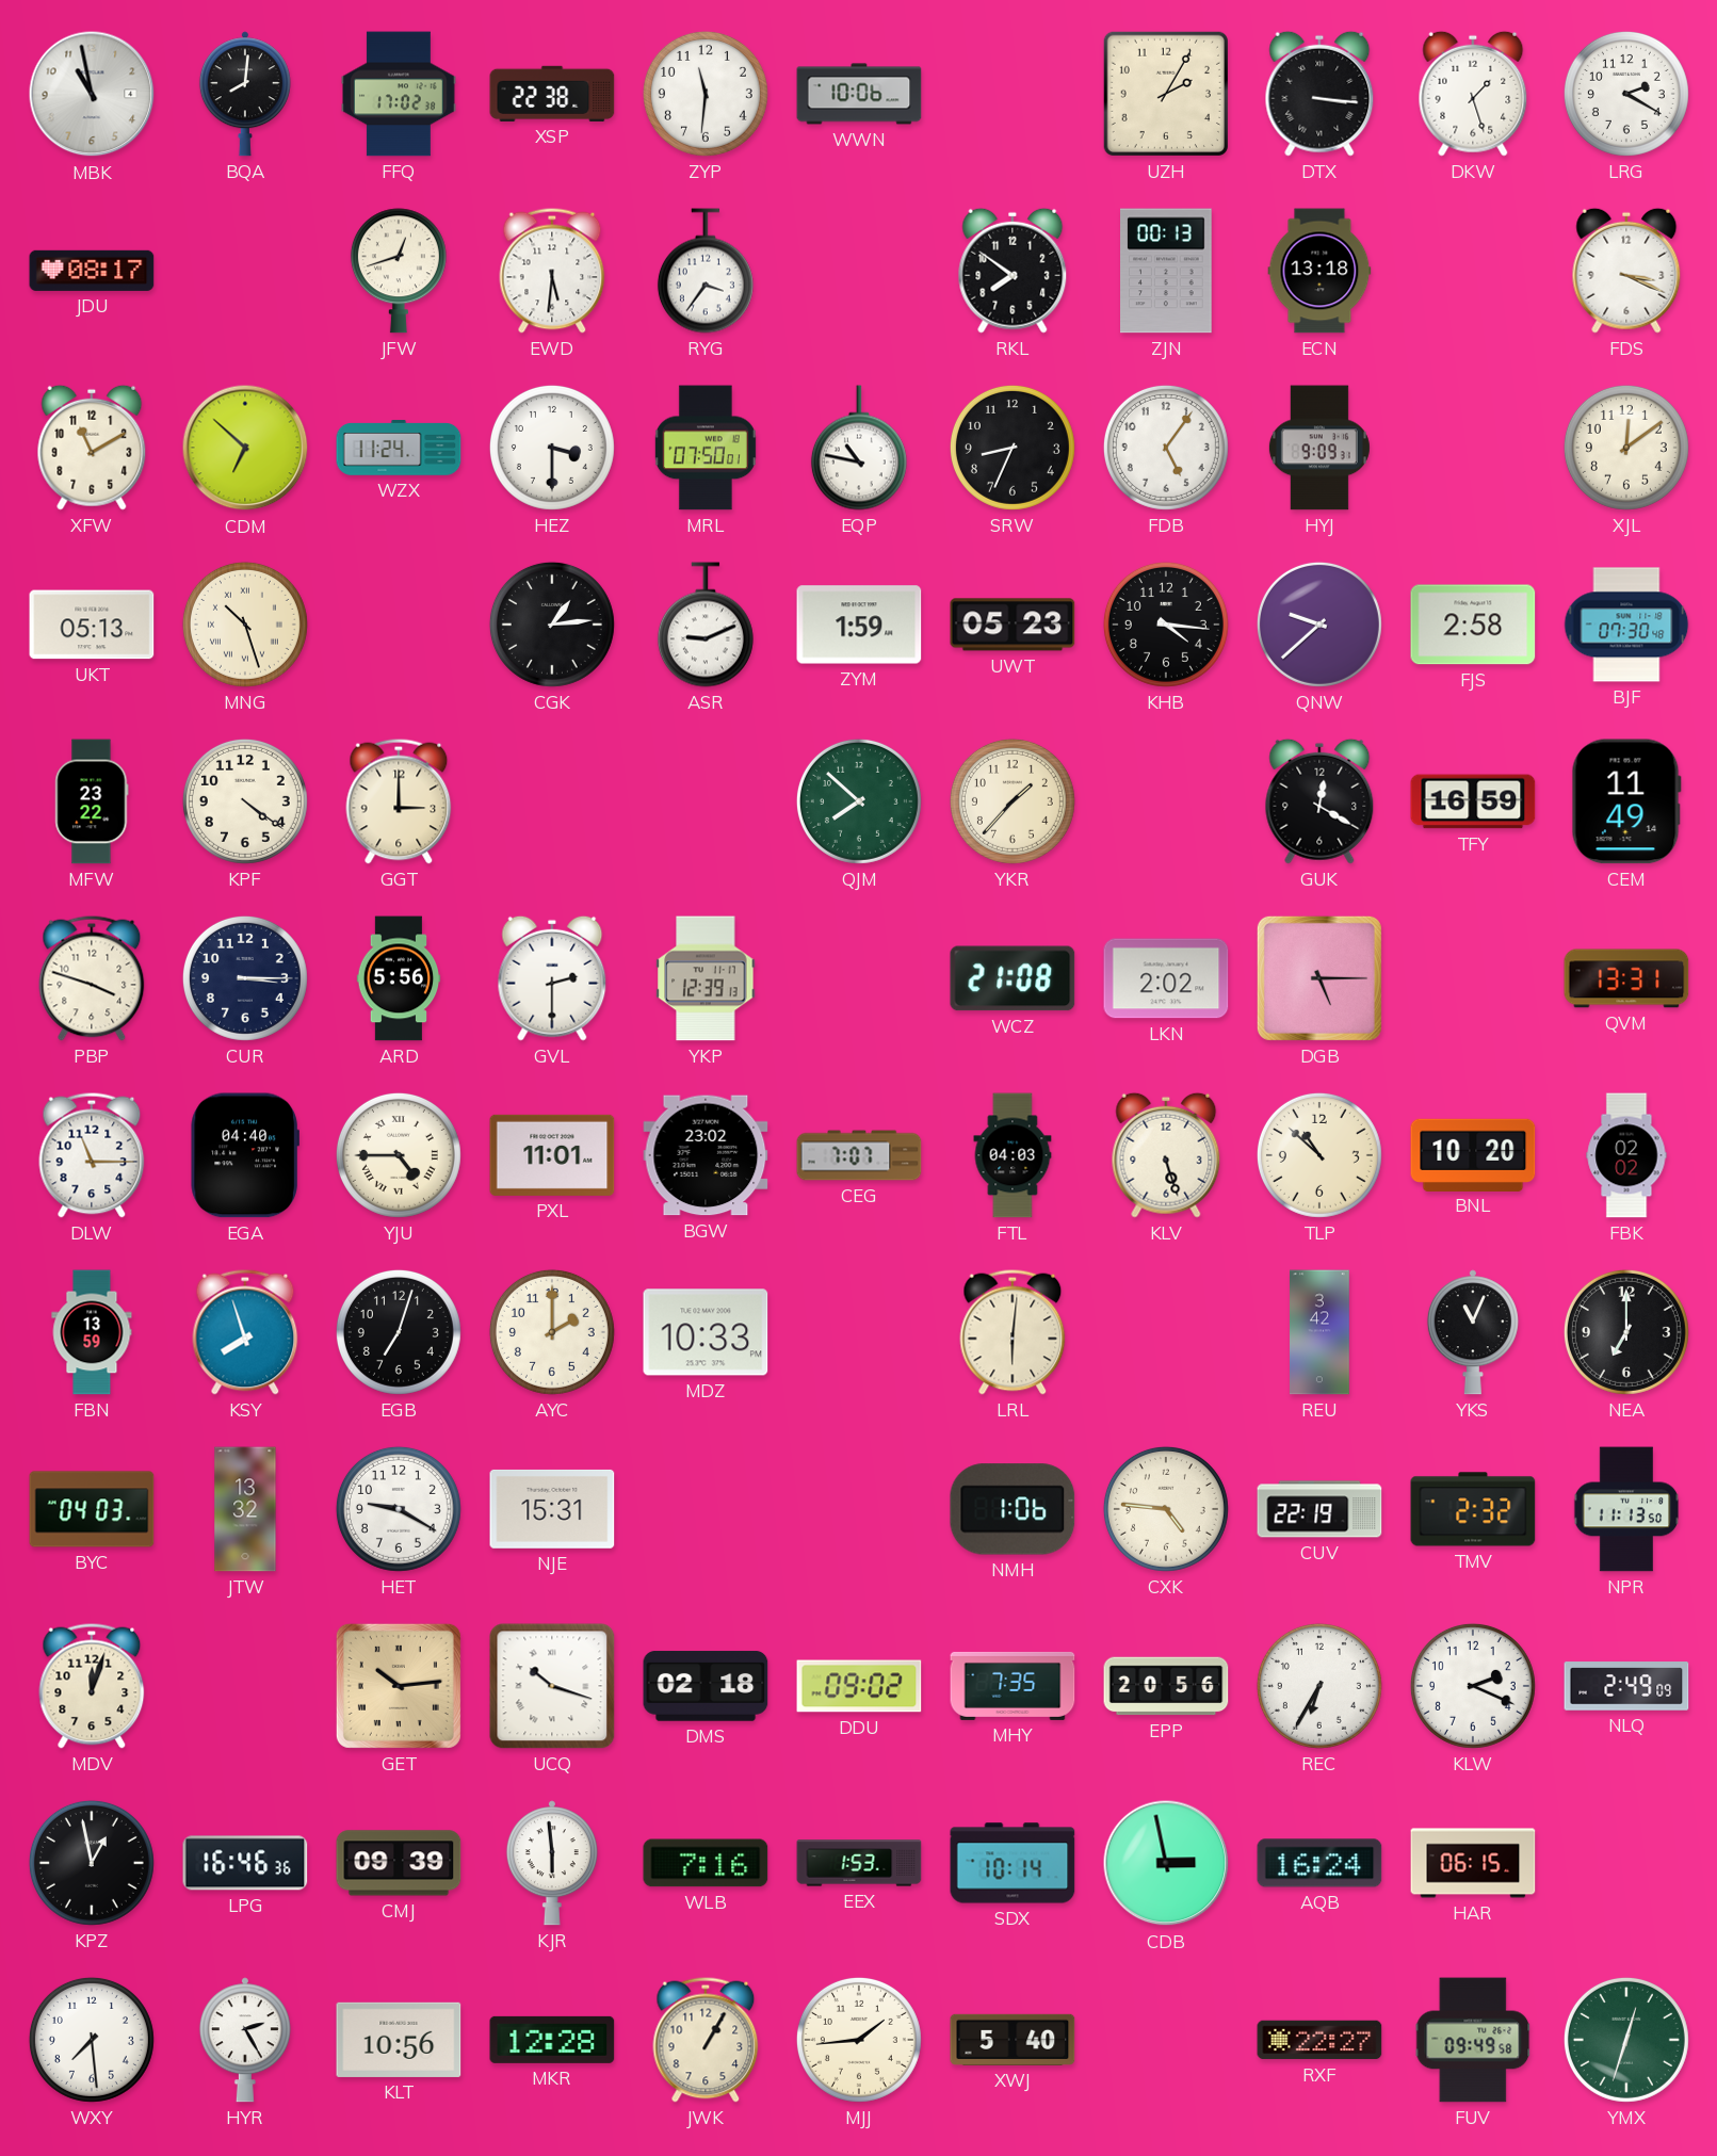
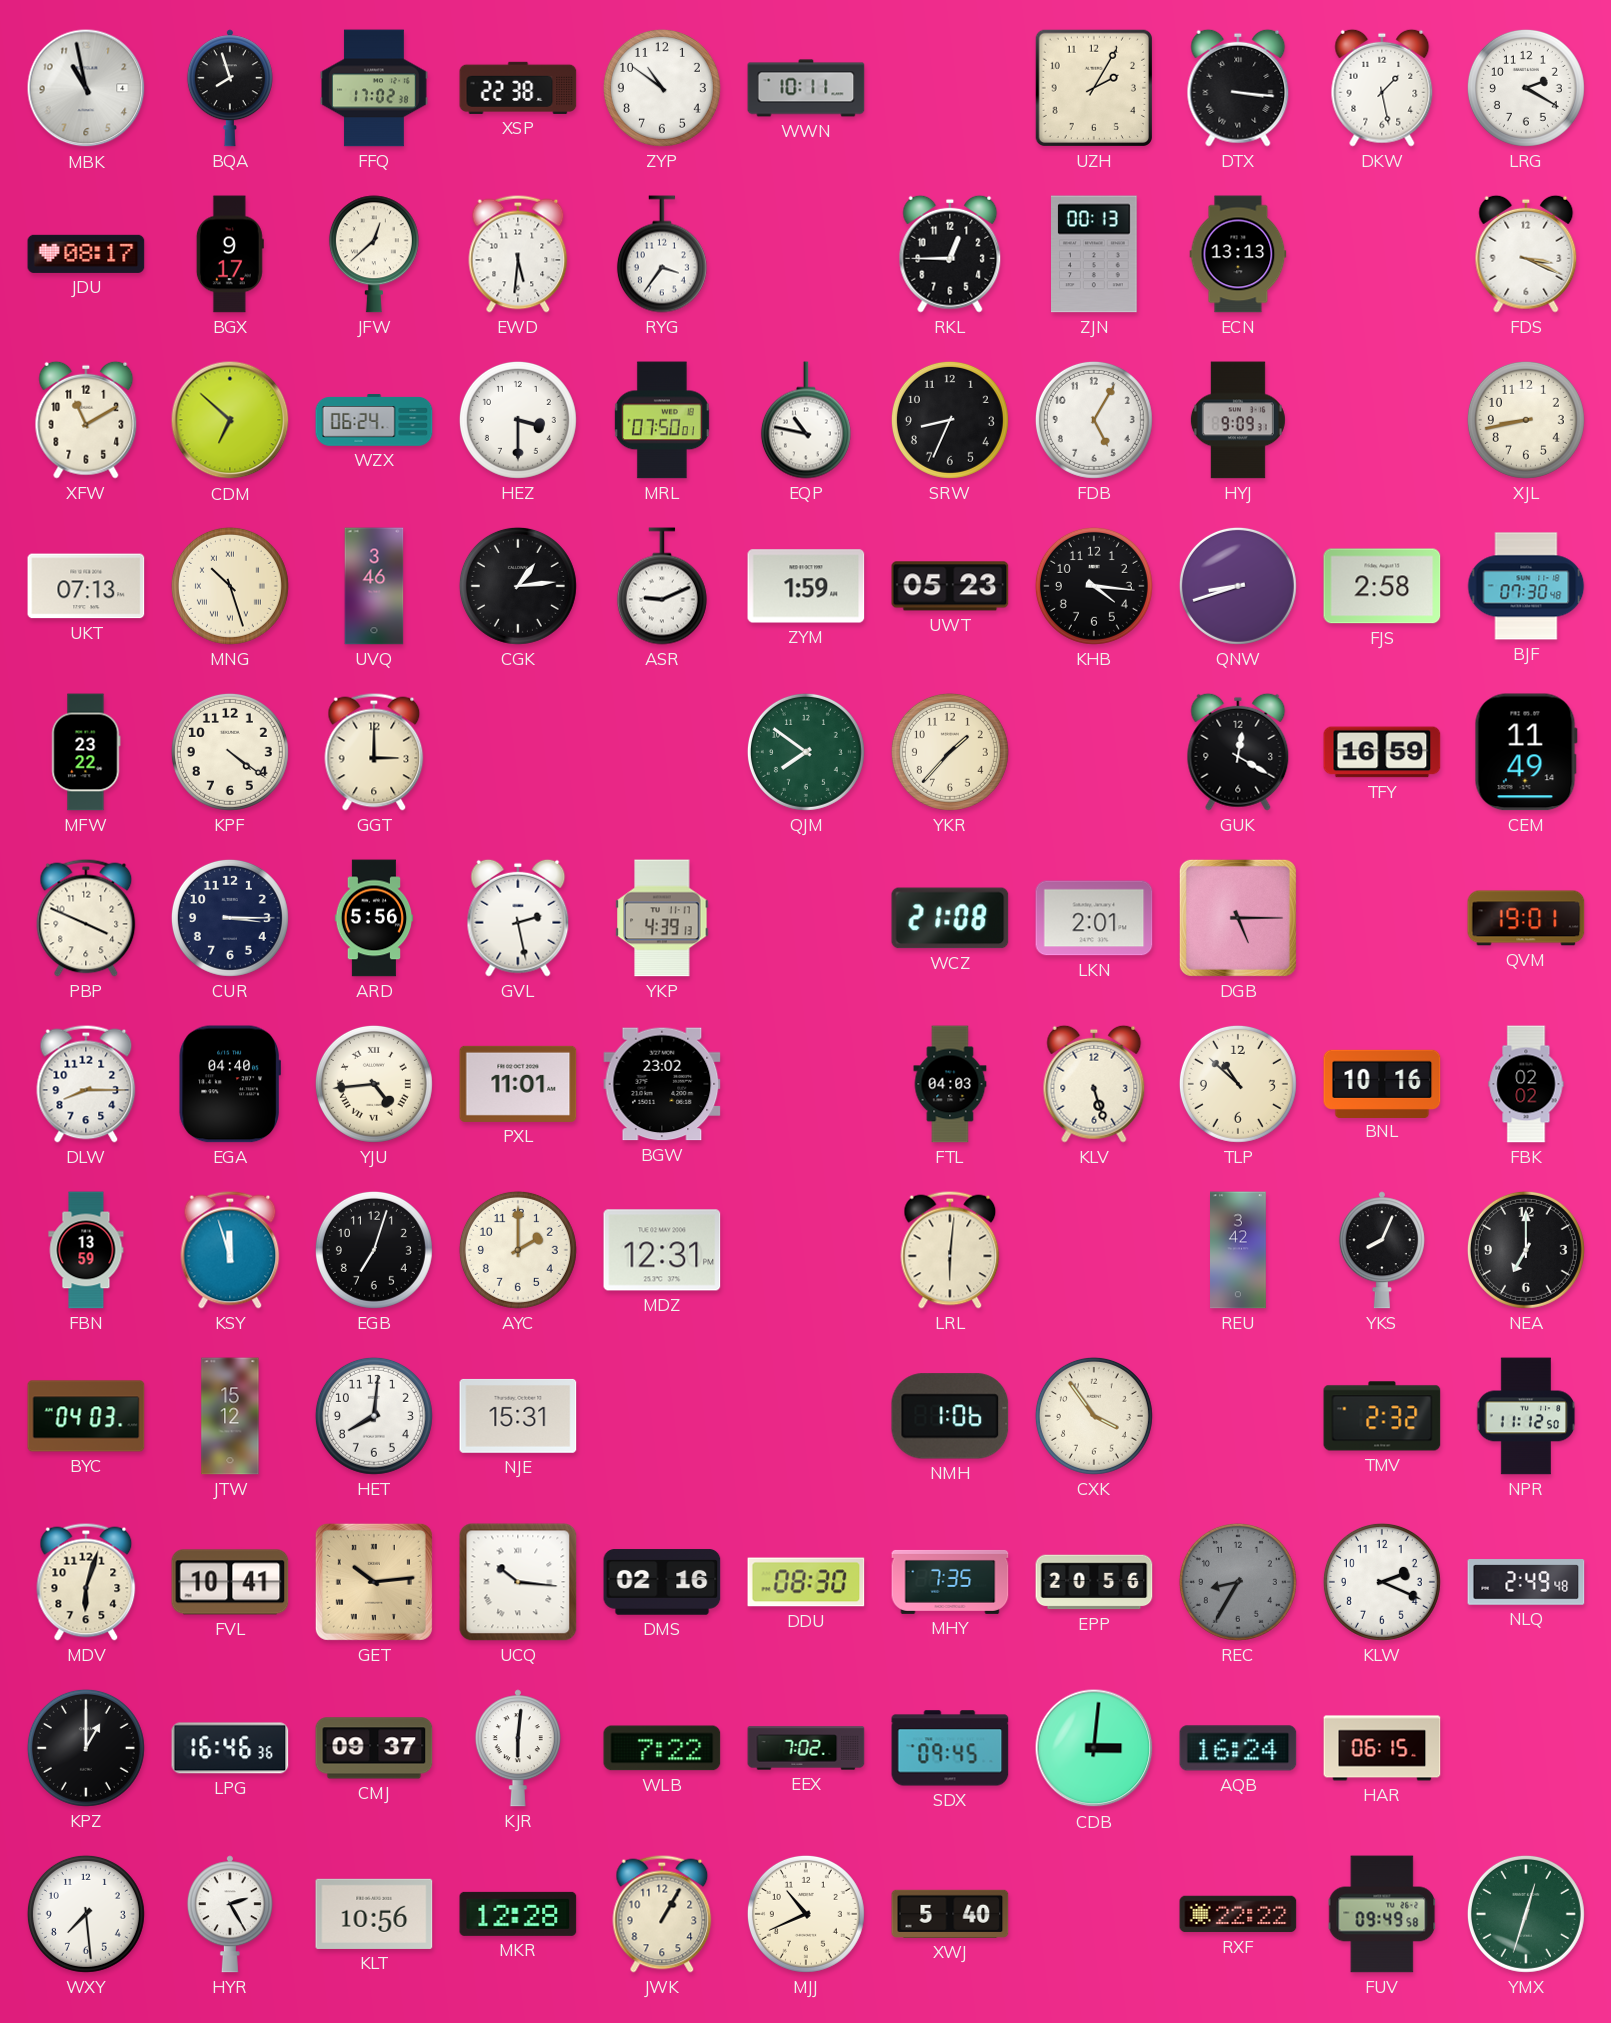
BQA: 8:01 -> 7:57
ZYP: 11:31 -> 10:51
WWN: 10:06 -> 10:11
DKW: 1:27 -> 1:28
BGX: none -> 9:17
JFW: 12:42 -> 12:38
RKL: 7:51 -> 12:45
ECN: 13:18 -> 13:13
WZX: 11:24 -> 06:24
FDB: 5:06 -> 5:05
XJL: 12:09 -> 8:43
UKT: 05:13 -> 07:13
UVQ: none -> 3:46
QNW: 9:38 -> 8:42
QJM: 7:52 -> 7:51
PBP: 3:48 -> 3:49
GVL: 2:30 -> 2:28
YKP: 12:39 -> 4:39
LKN: 2:02 -> 2:01
QVM: 13:31 -> 19:01
DLW: 11:15 -> 8:15
YJU: 4:45 -> 4:44
CEG: 7:07 -> none
BNL: 10:20 -> 10:16
KSY: 7:57 -> 11:57
MDZ: 10:33 -> 12:31
YKS: 11:04 -> 8:04
JTW: 13:32 -> 15:12
HET: 9:20 -> 8:01
CXK: 4:46 -> 3:54
CUV: 22:19 -> none
NPR: 11:13 -> 11:12
MDV: 12:03 -> 6:03
FVL: none -> 10:41
UCQ: 10:18 -> 10:16
DMS: 02:18 -> 02:16
DDU: 09:02 -> 08:30
REC: 6:35 -> 8:35
REC dial: white -> grey
NLQ: 2:49:09 -> 2:49:48
KPZ: 12:58 -> 1:00
CMJ: 09:39 -> 09:37
KJR: 5:59 -> 6:01
WLB: 7:16 -> 7:22
EEX: 1:53 -> 7:02
SDX: 10:14 -> 09:45
CDB: 2:58 -> 3:01
MJJ: 1:44 -> 10:41
RXF: 22:27 -> 22:22
